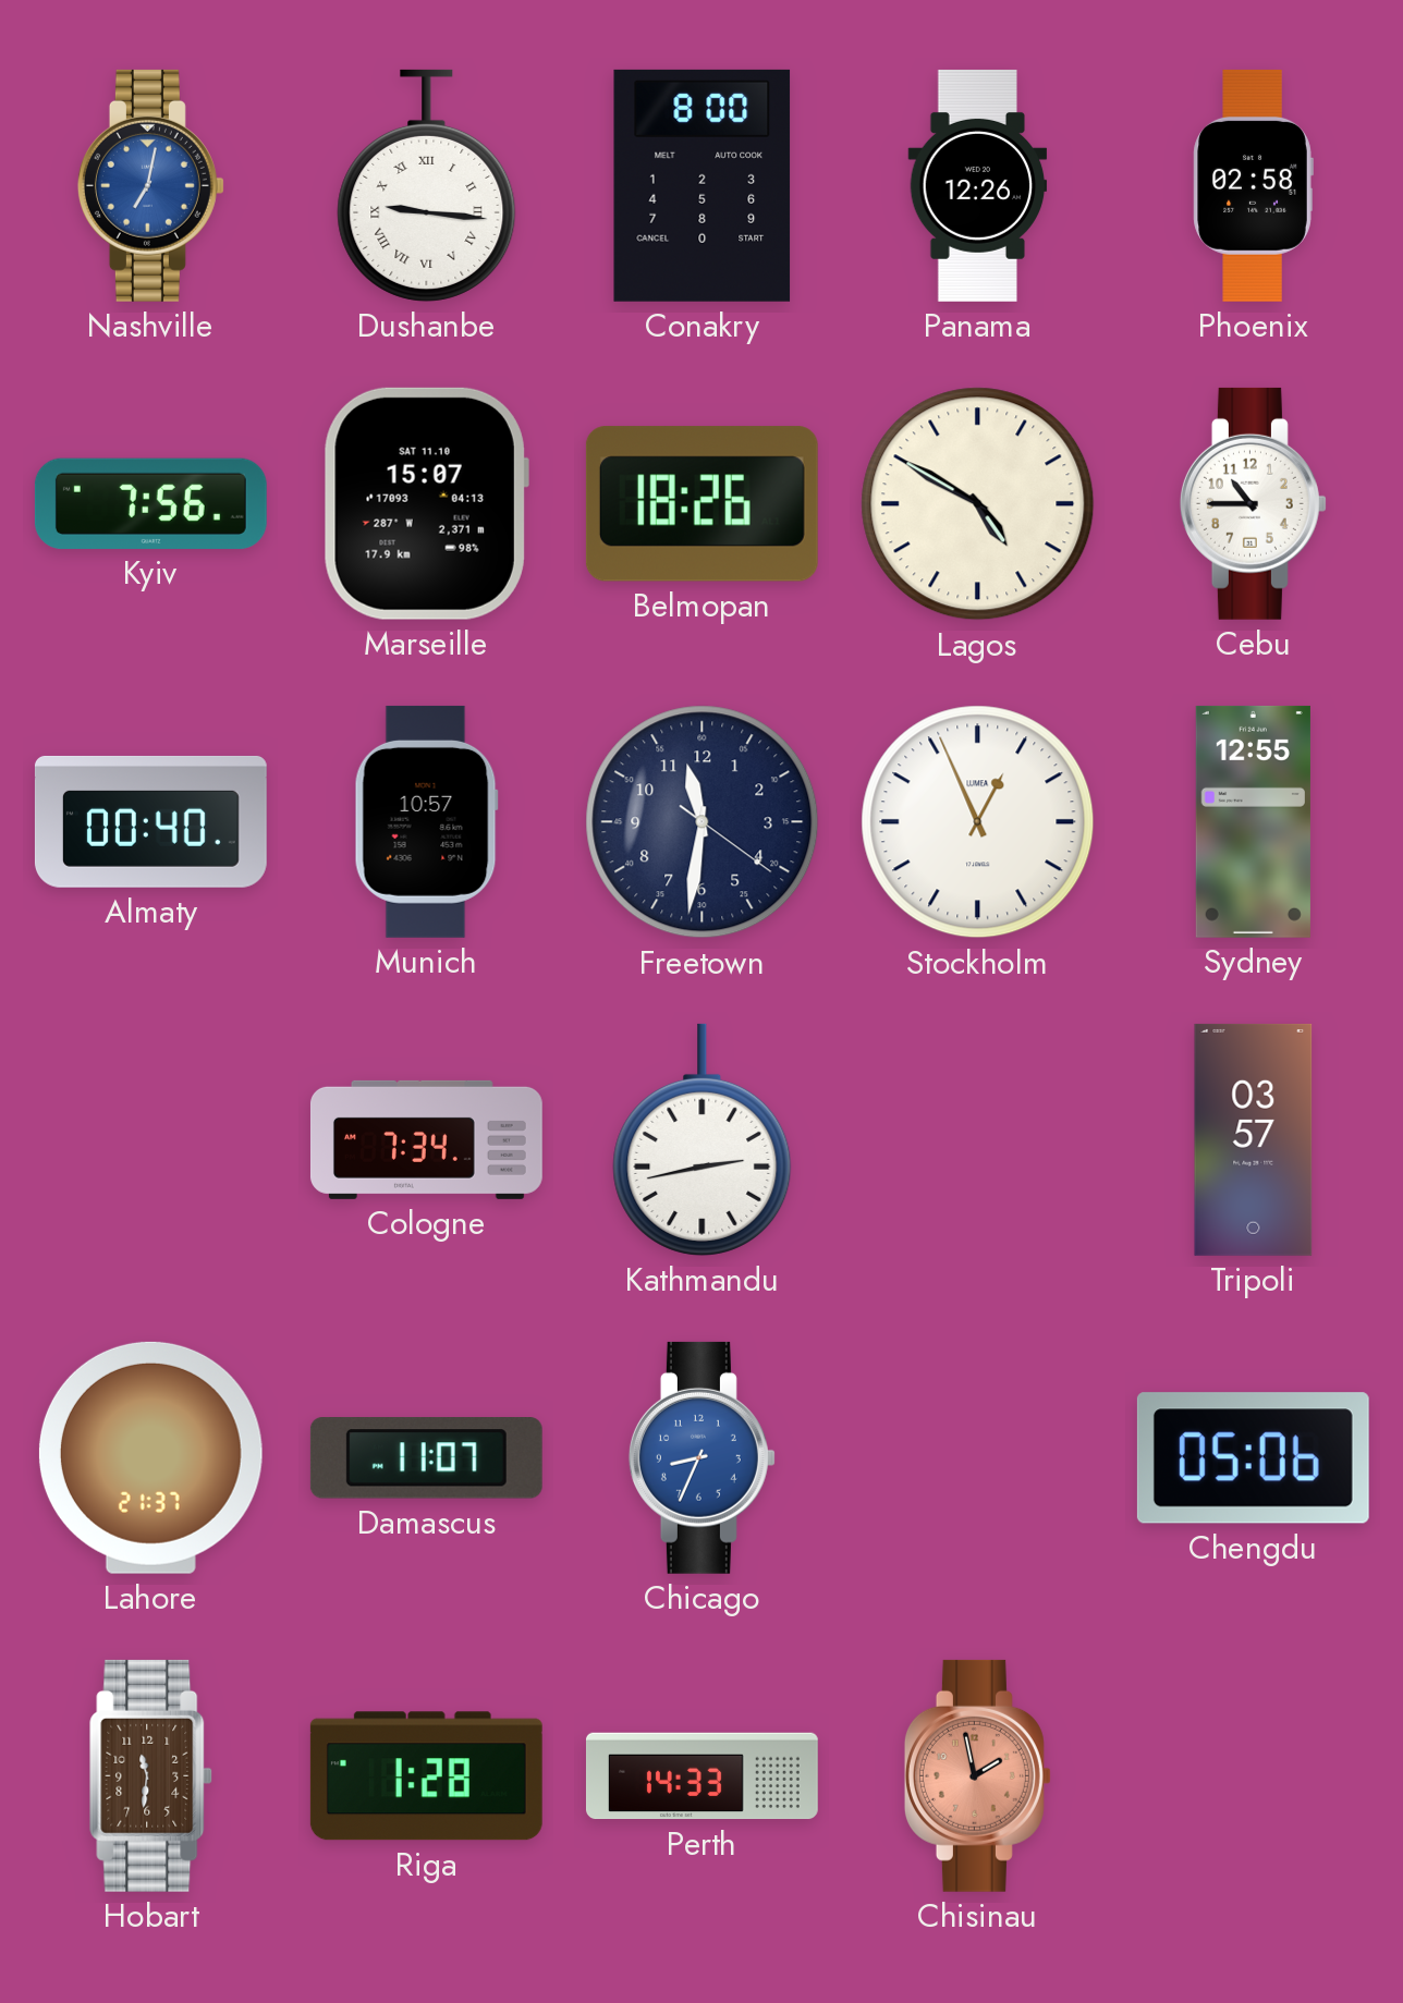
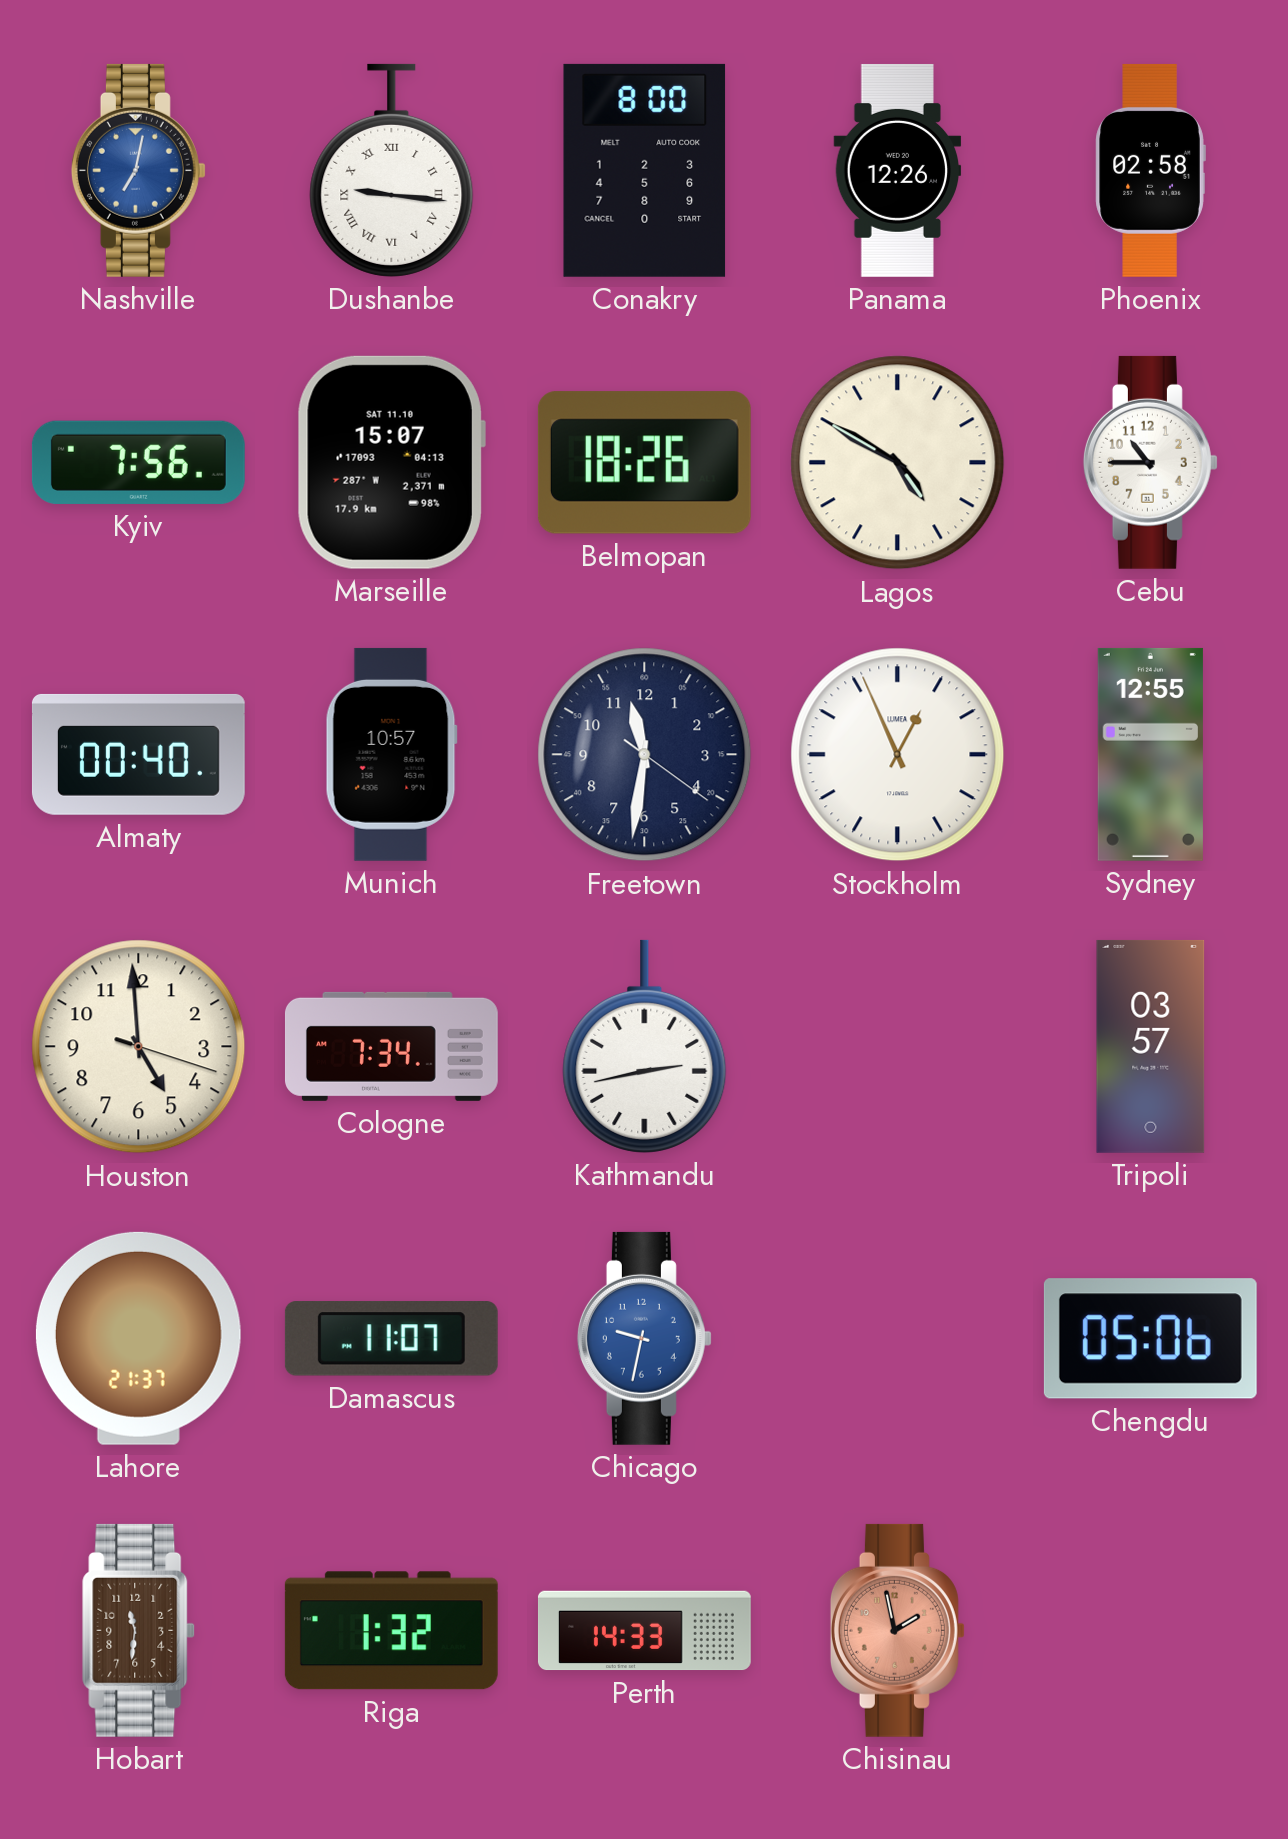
Houston: none -> 4:59
Chicago: 8:34 -> 9:32
Riga: 1:28 -> 1:32
